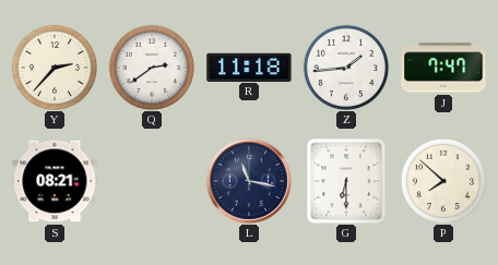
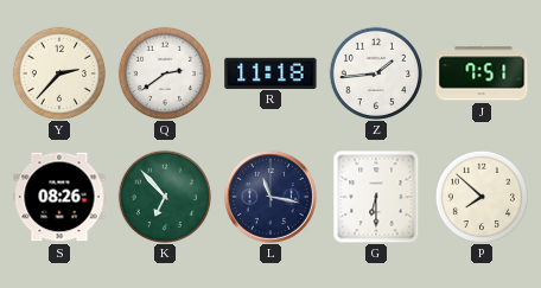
J: 7:47 -> 7:51
S: 08:21 -> 08:26
K: none -> 6:53
